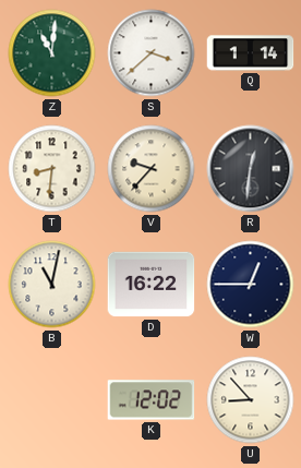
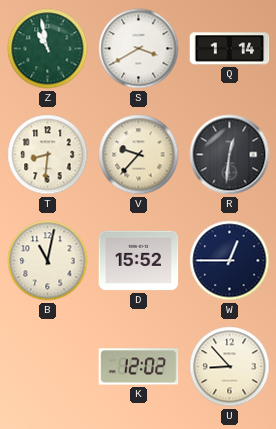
Z: 11:01 -> 10:58
S: 3:38 -> 3:40
D: 16:22 -> 15:52
